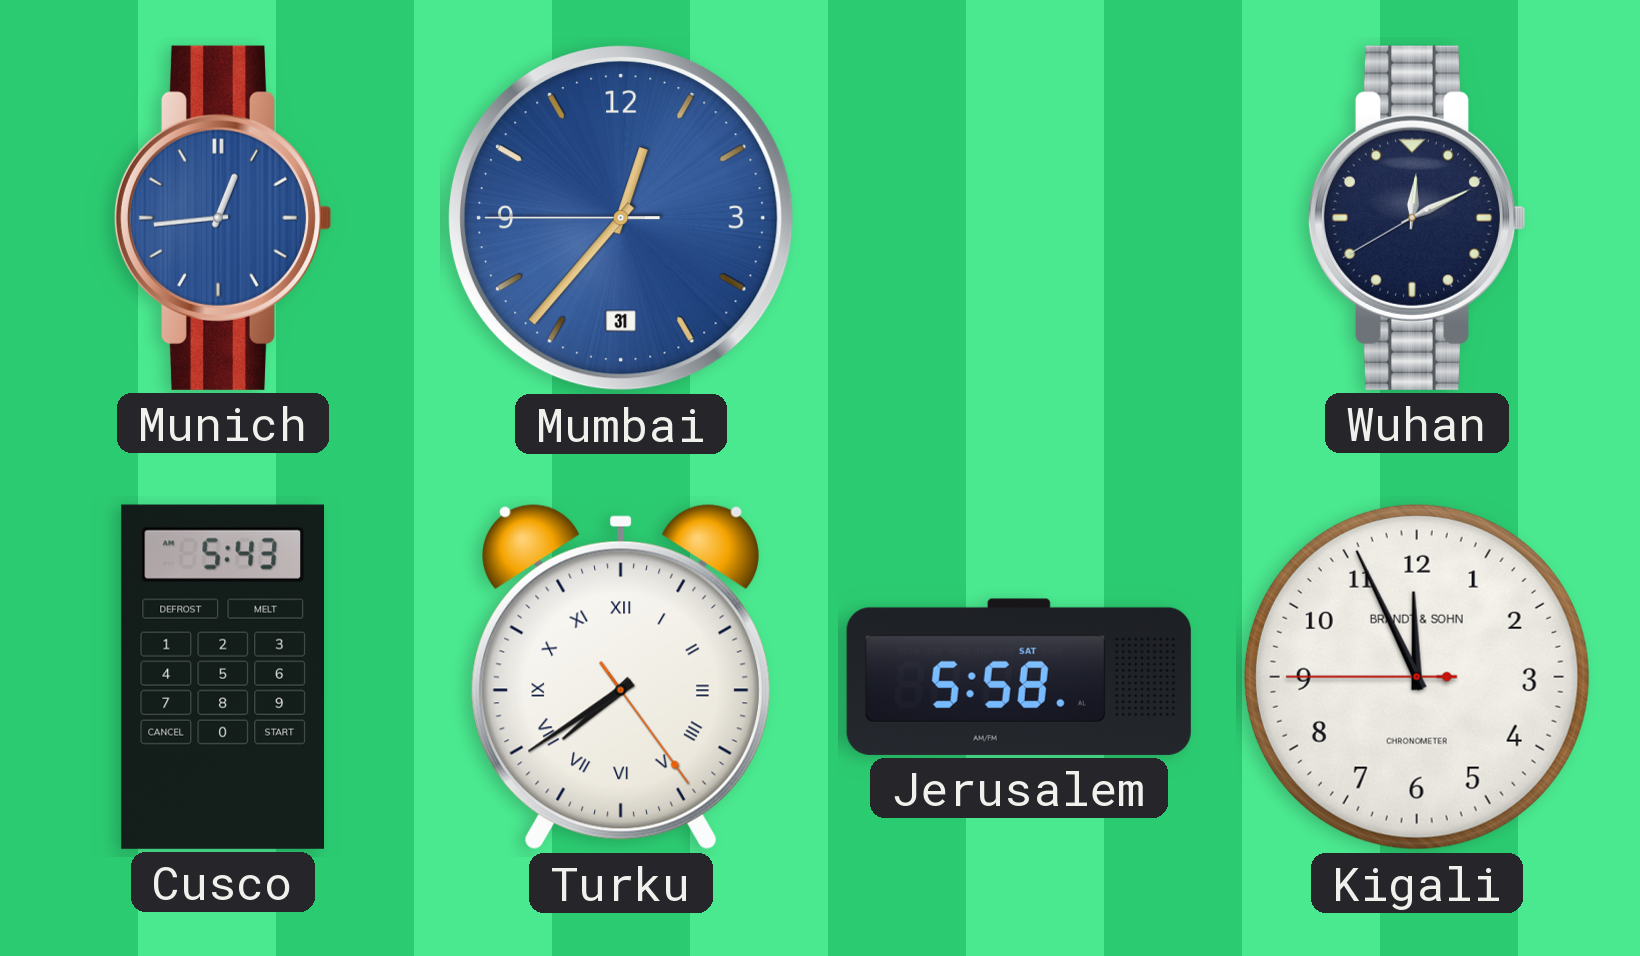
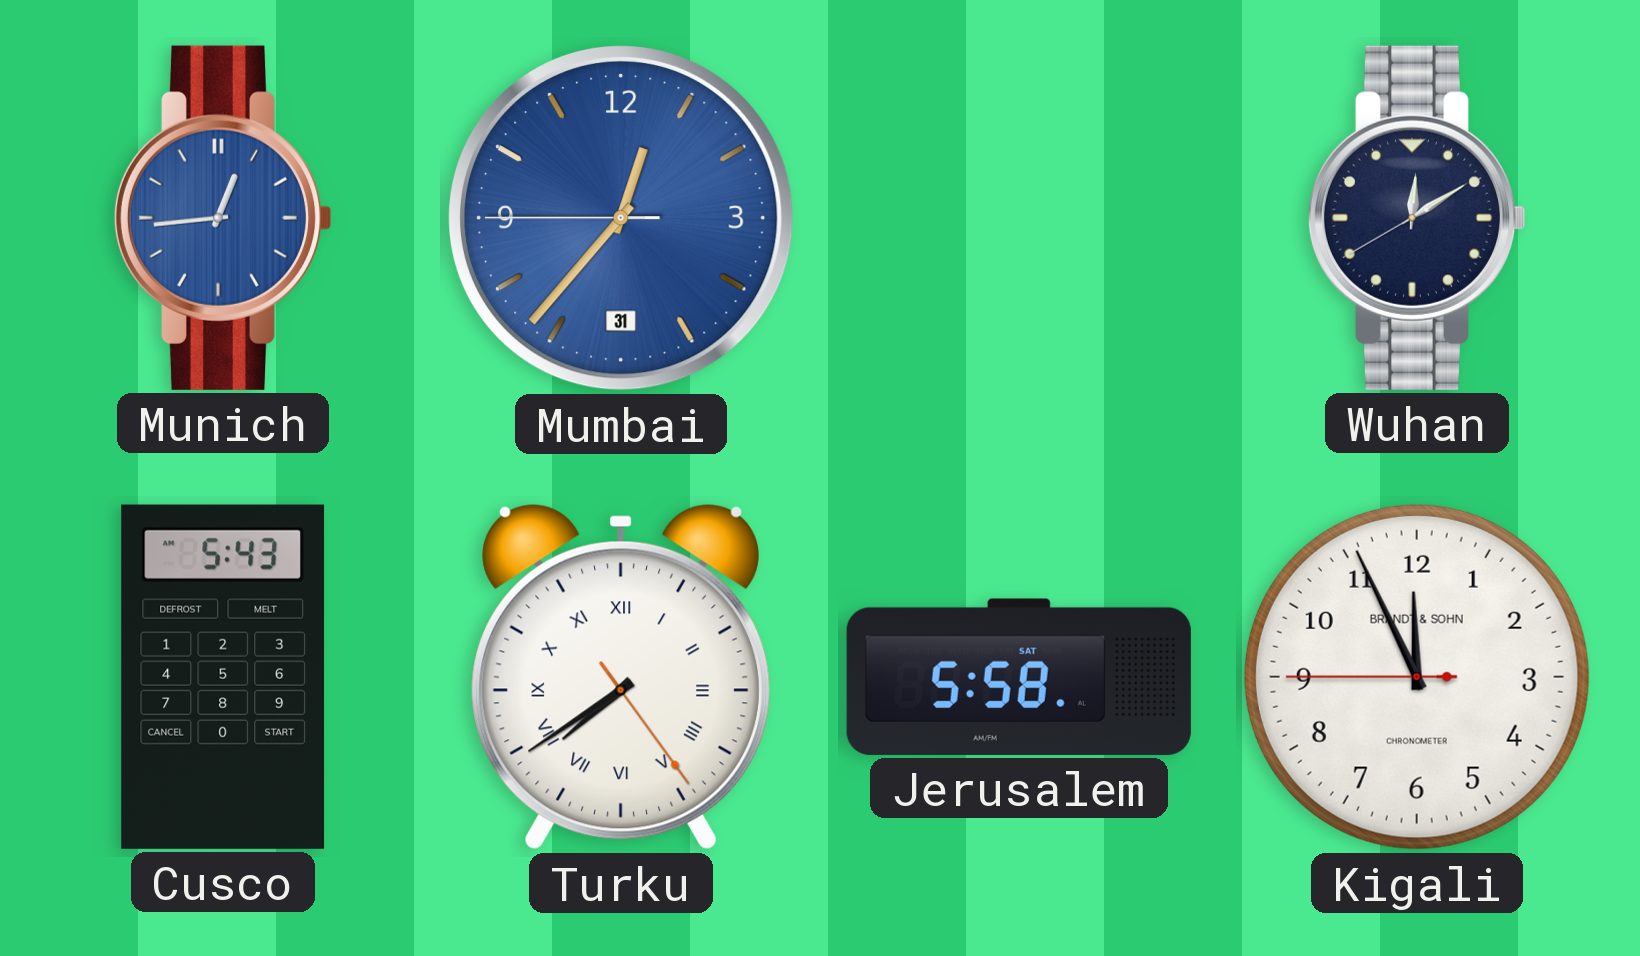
Wuhan: 12:10 -> 12:09
